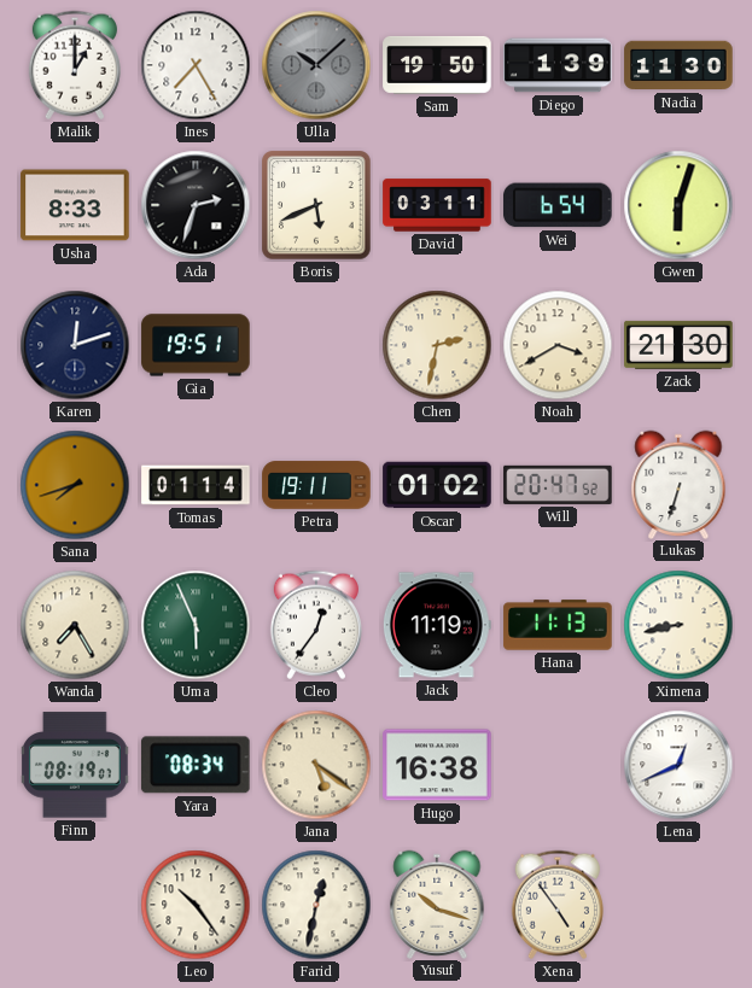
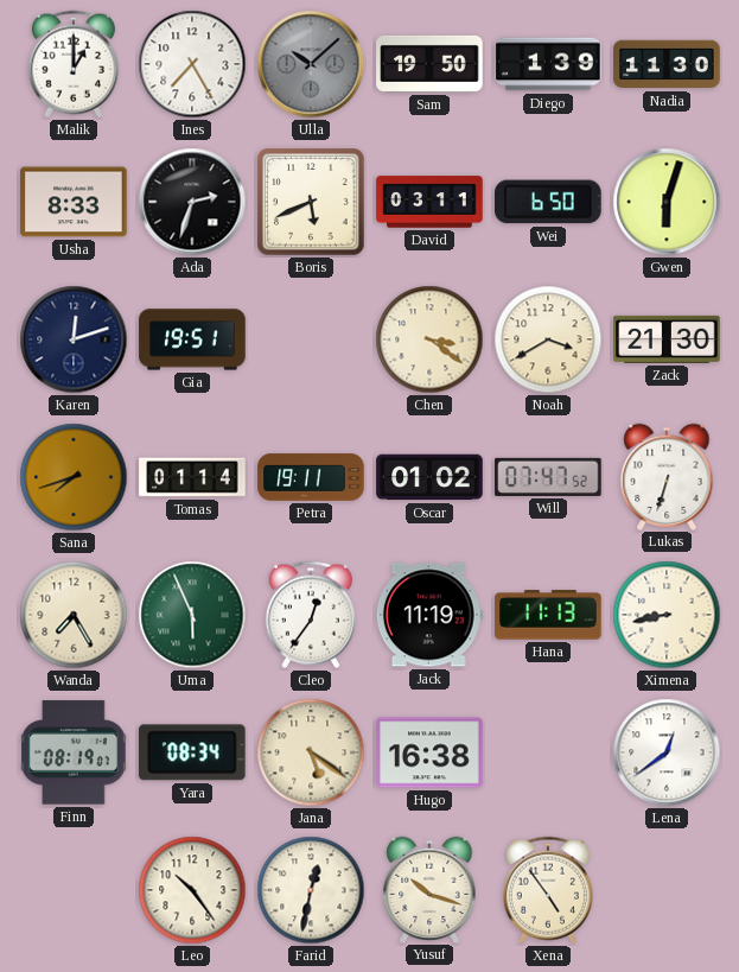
Wei: 6:54 -> 6:50
Chen: 2:32 -> 3:21
Will: 20:47 -> 07:47
Lena: 12:41 -> 12:39
